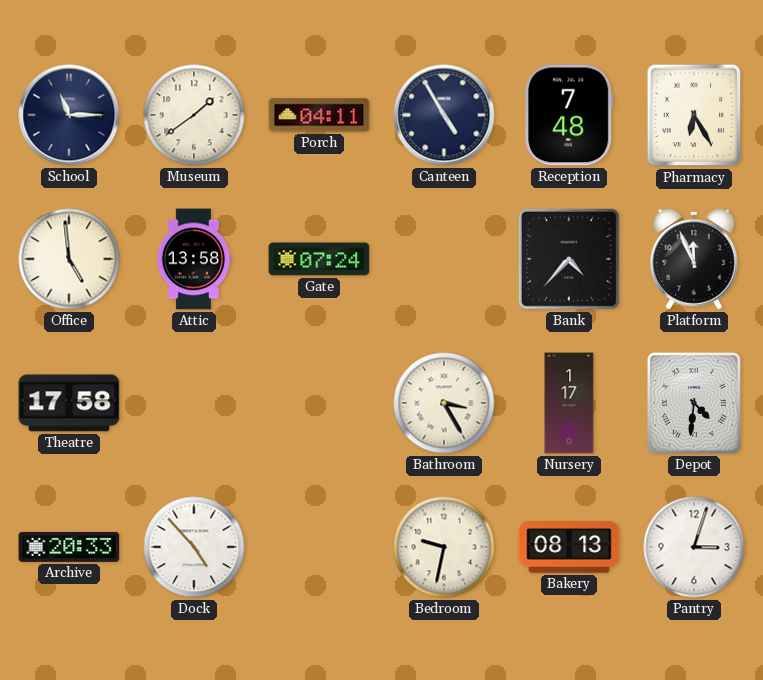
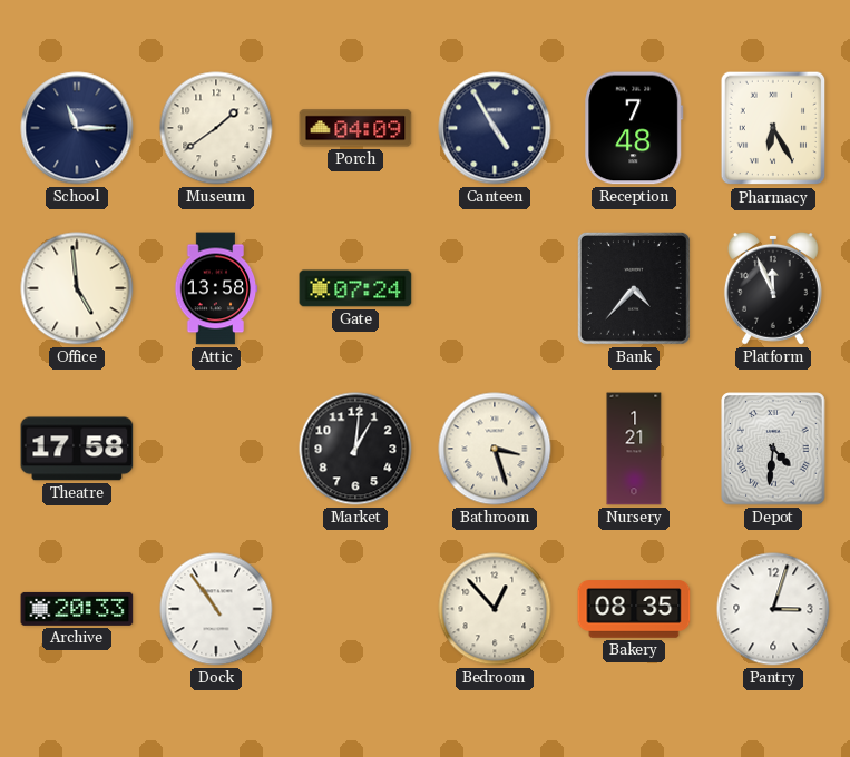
Porch: 04:11 -> 04:09
Market: none -> 1:01
Bathroom: 3:25 -> 3:27
Nursery: 1:17 -> 1:21
Dock: 4:53 -> 10:54
Bedroom: 9:32 -> 12:53
Bakery: 08:13 -> 08:35
